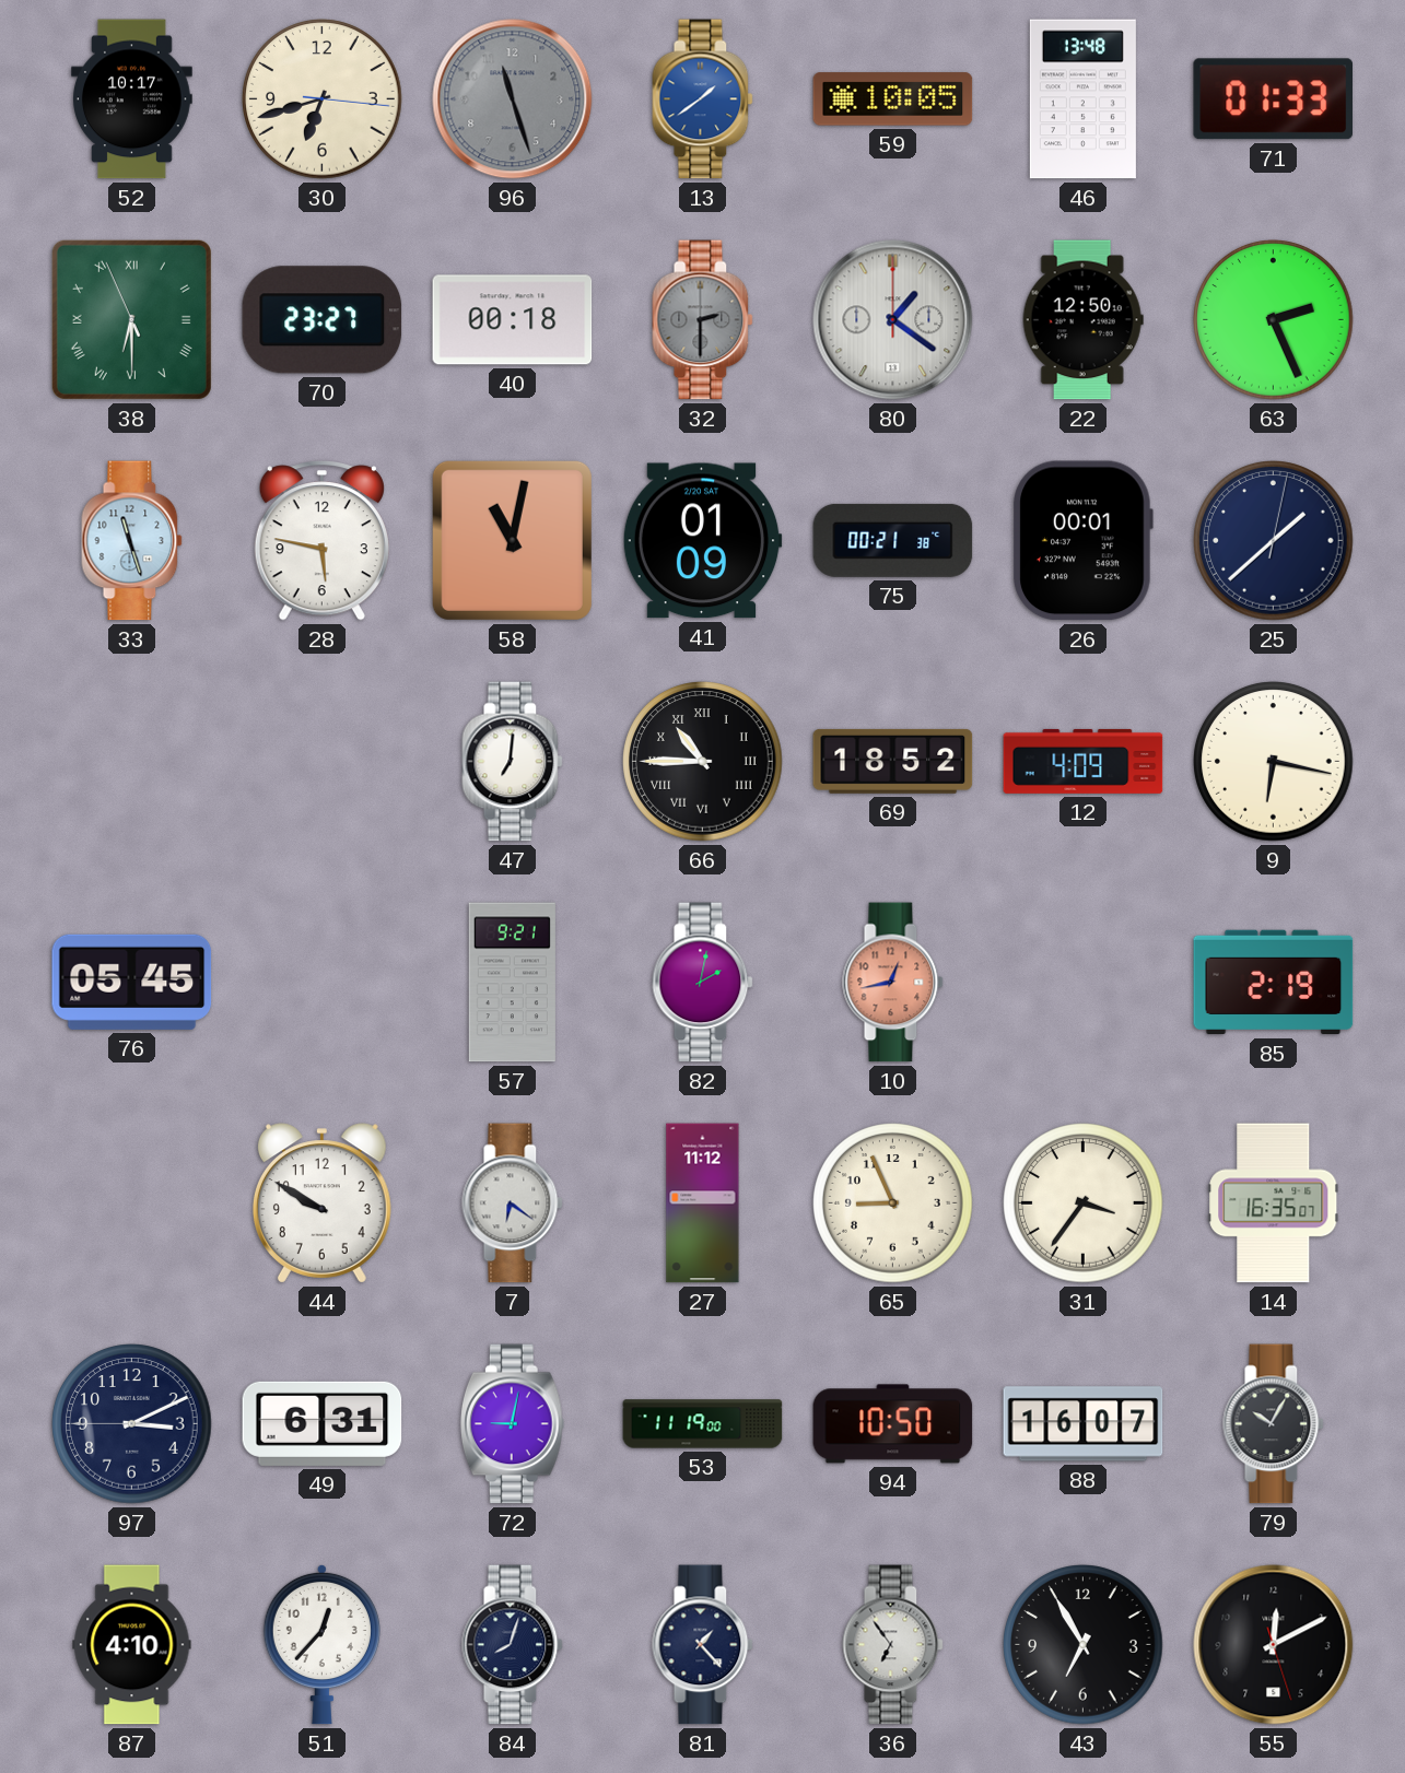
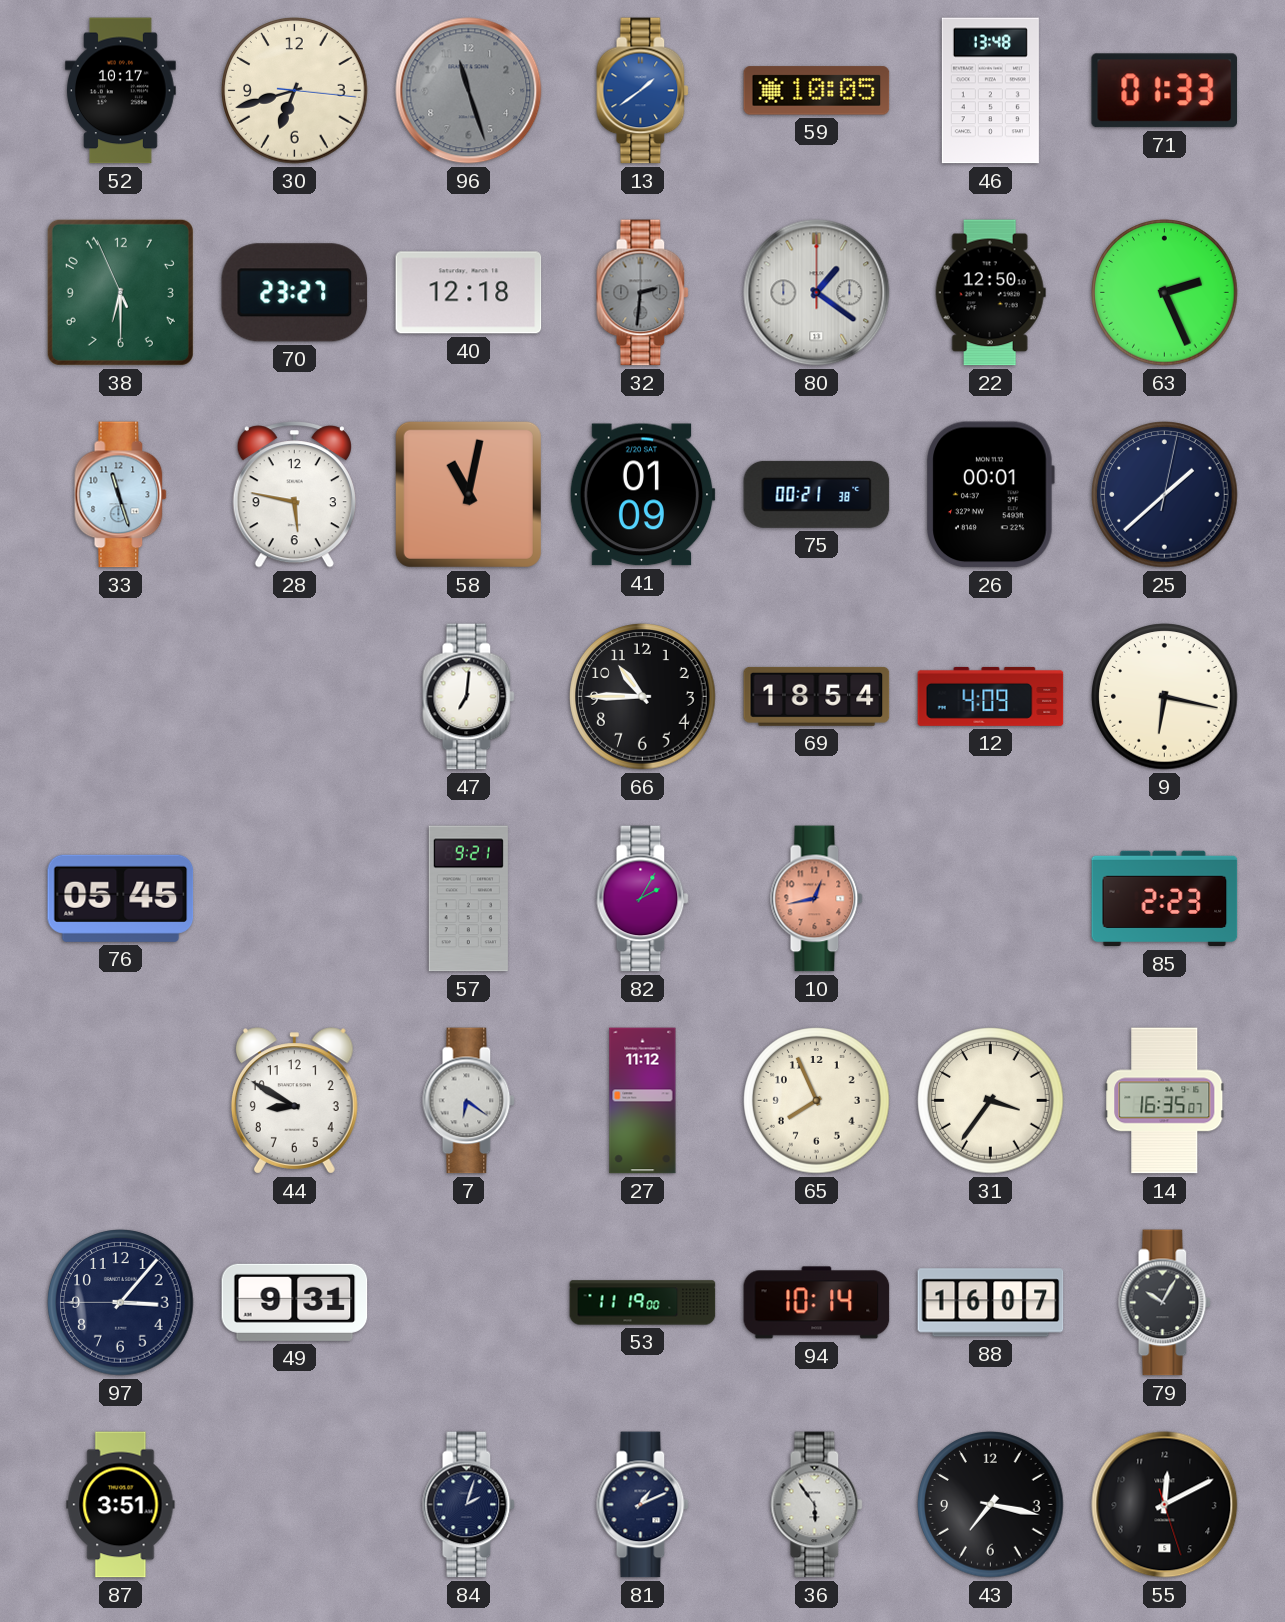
38 numerals: Roman -> Arabic
40: 00:18 -> 12:18
32: 2:30 -> 2:31
66 numerals: Roman -> Arabic
69: 18:52 -> 18:54
82: 2:02 -> 2:05
85: 2:19 -> 2:23
44: 9:50 -> 8:50
65: 8:56 -> 7:56
97: 3:10 -> 3:06
49: 6:31 -> 9:31
72: 9:02 -> none
94: 10:50 -> 10:14
87: 4:10 -> 3:51
51: 12:37 -> none
84: 8:03 -> 2:03
81: 1:23 -> 1:11
36: 6:54 -> 5:54
43: 6:55 -> 7:17
